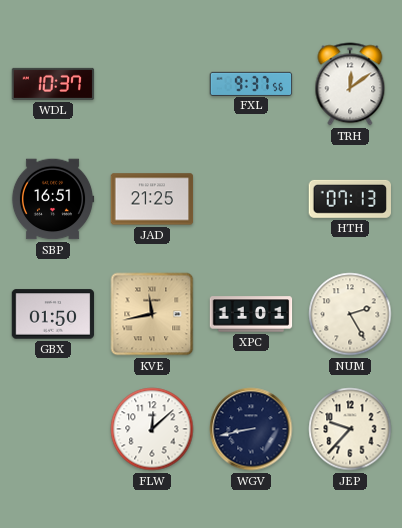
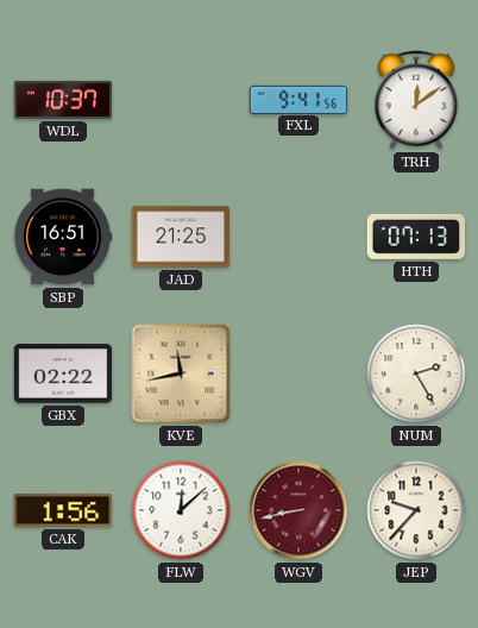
FXL: 9:37 -> 9:41
GBX: 01:50 -> 02:22
XPC: 11:01 -> none
CAK: none -> 1:56
WGV dial: navy -> burgundy
